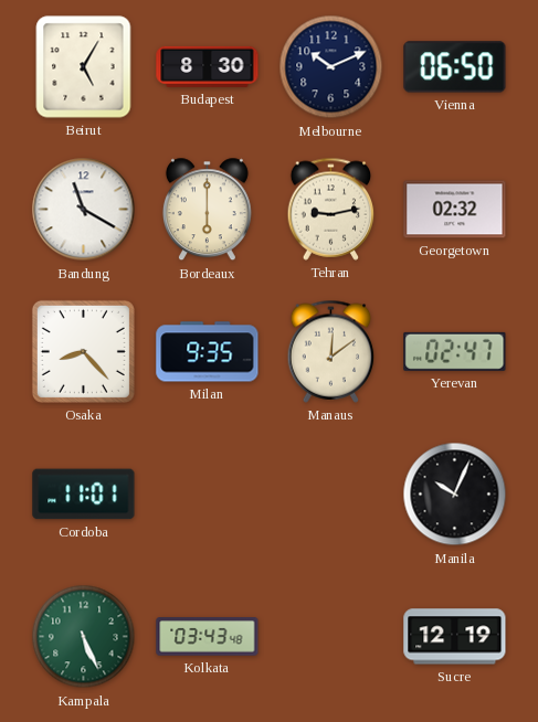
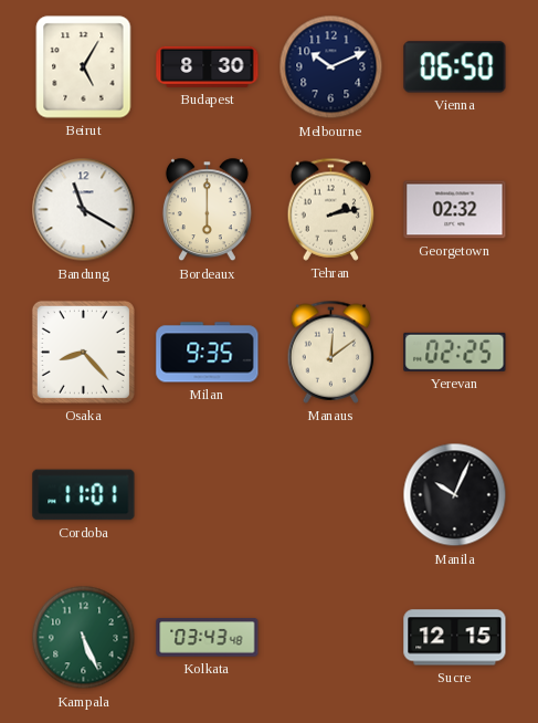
Tehran: 9:13 -> 2:13
Yerevan: 02:47 -> 02:25
Sucre: 12:19 -> 12:15
